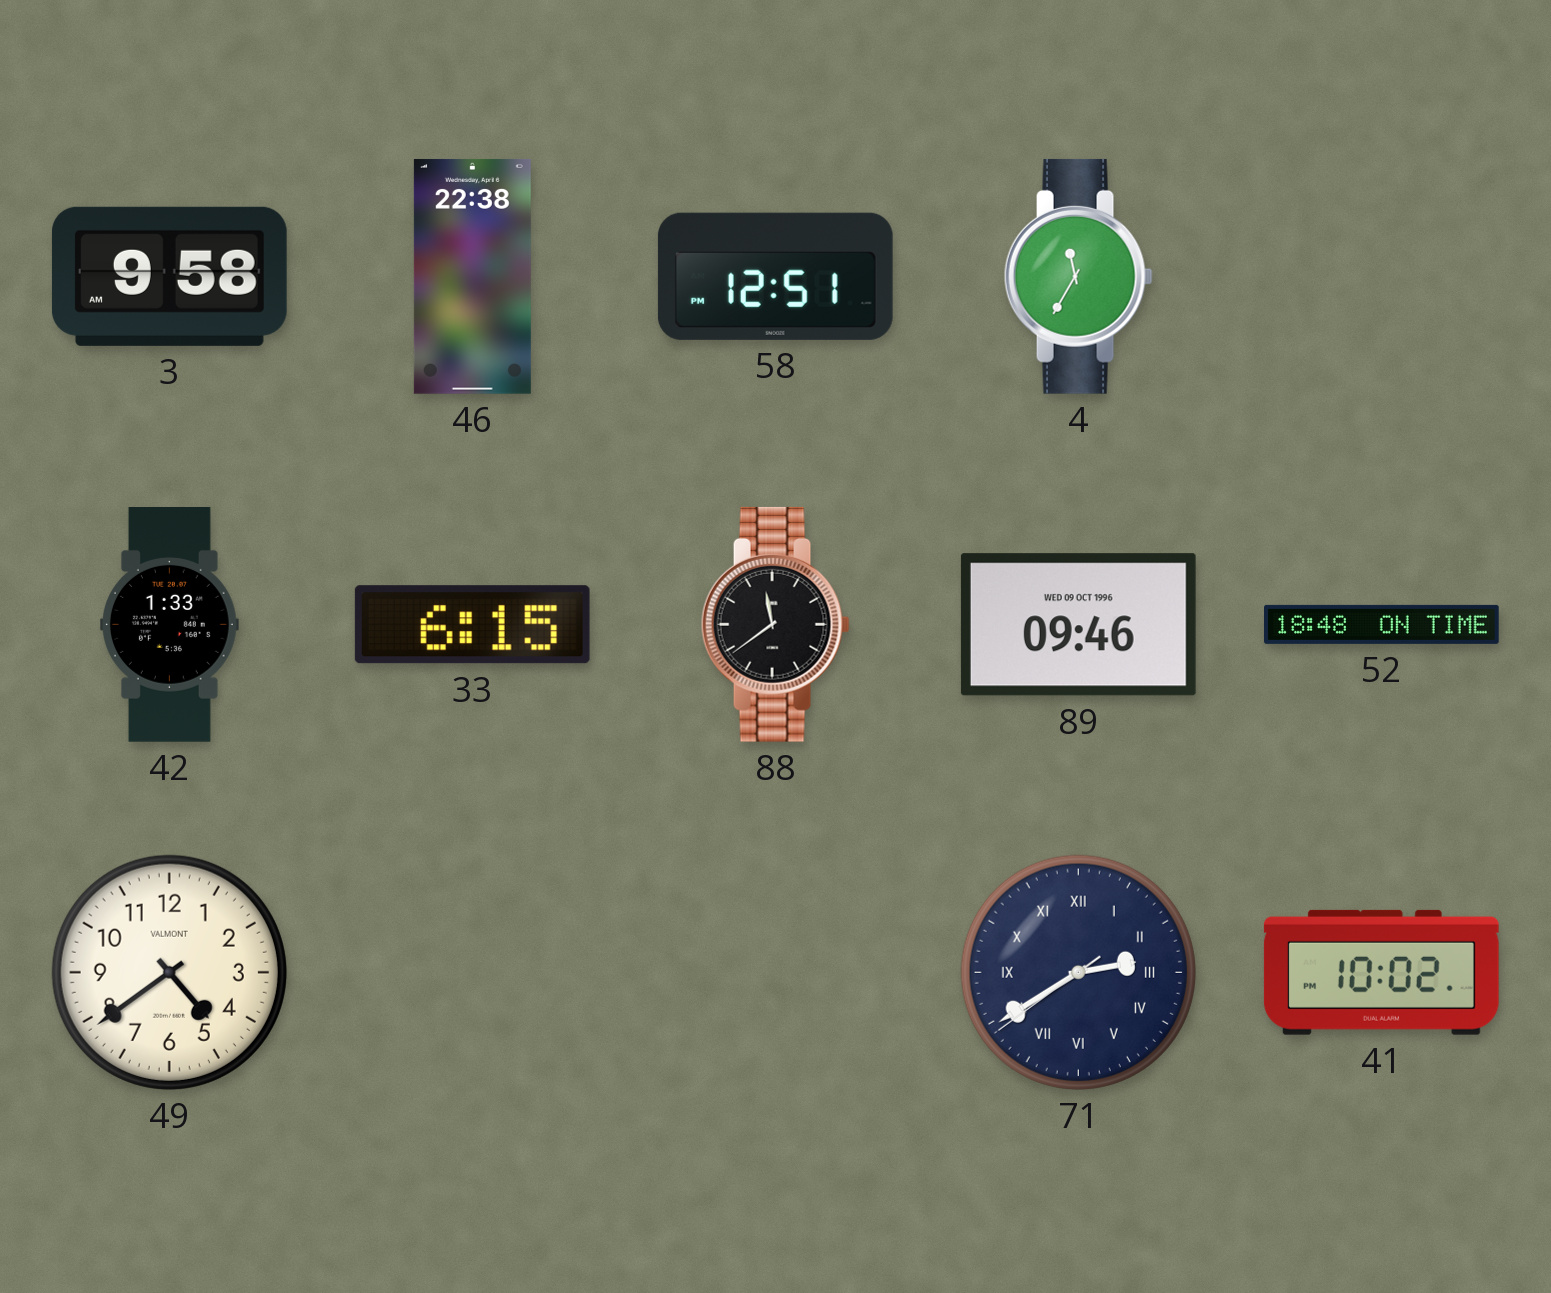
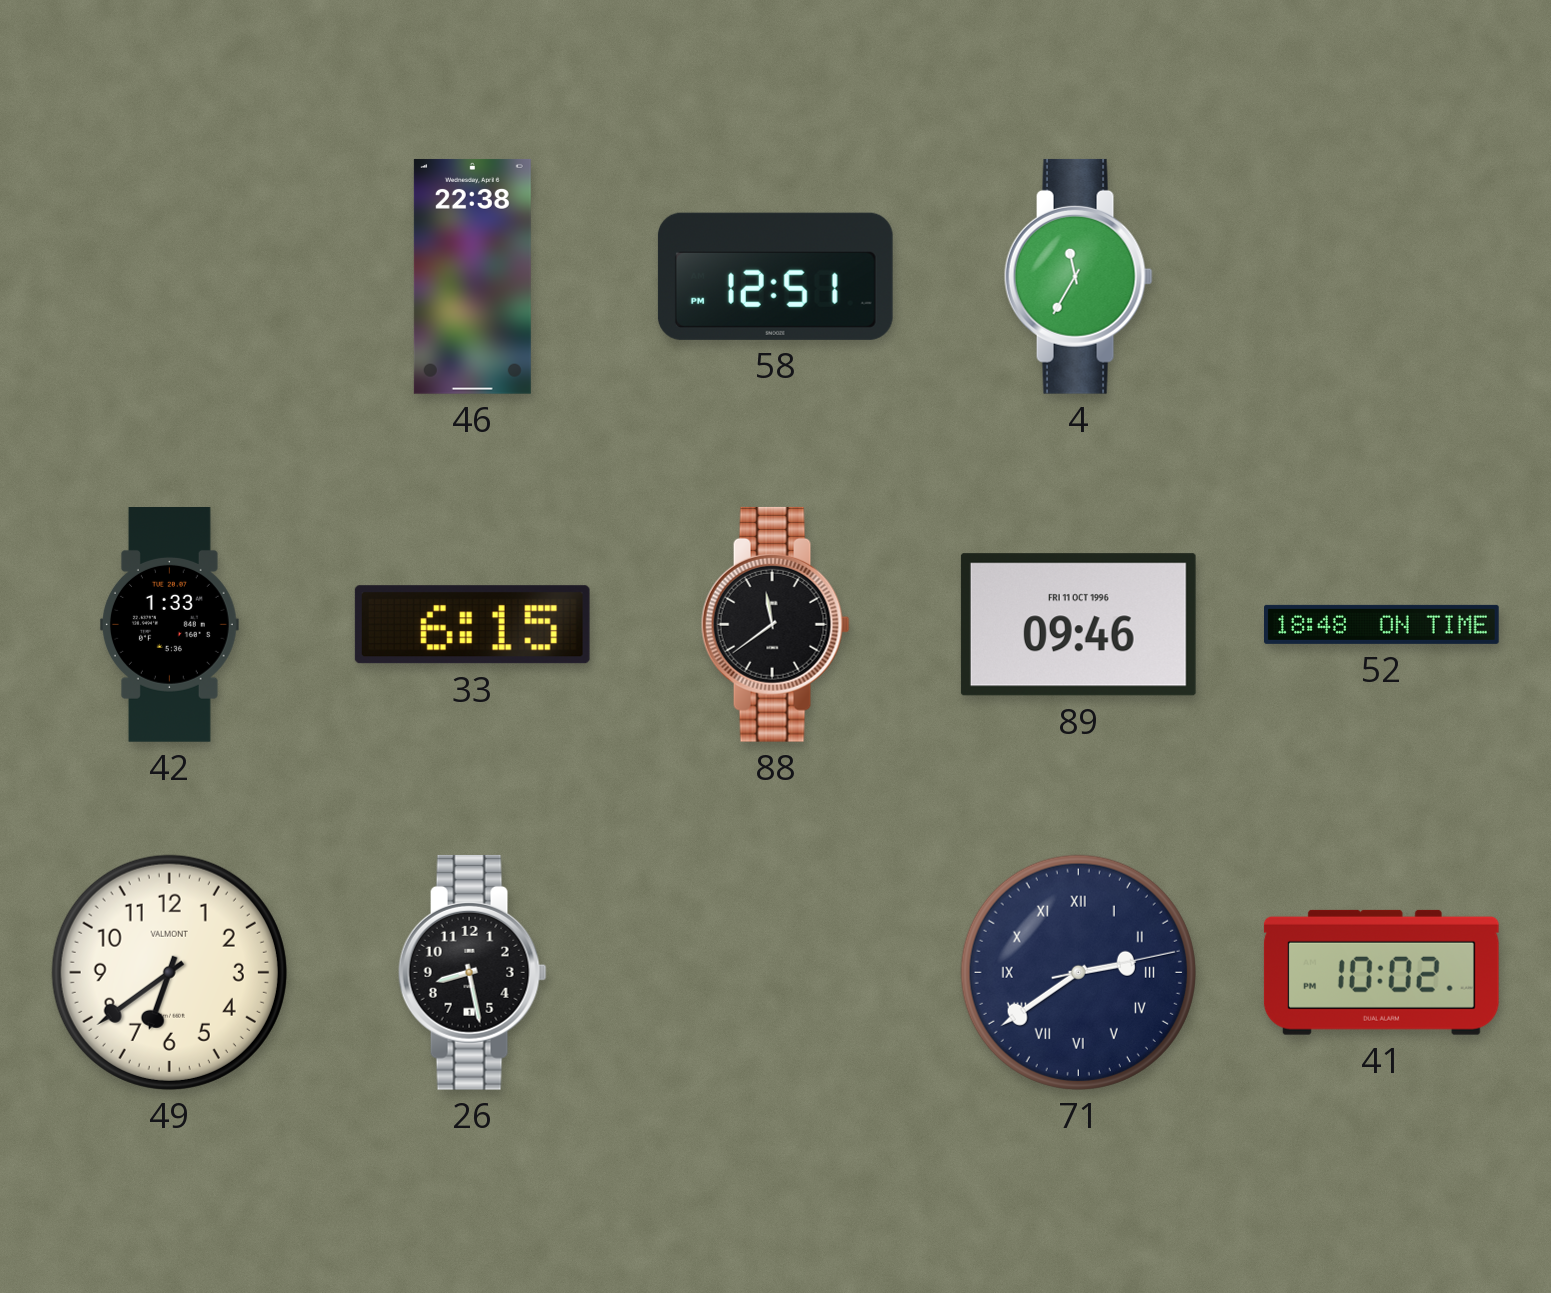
3: 9:58 -> none
89 date: WED 09 OCT 1996 -> FRI 11 OCT 1996
49: 4:39 -> 6:39
26: none -> 8:28
71: 2:39:39 -> 2:39:13
